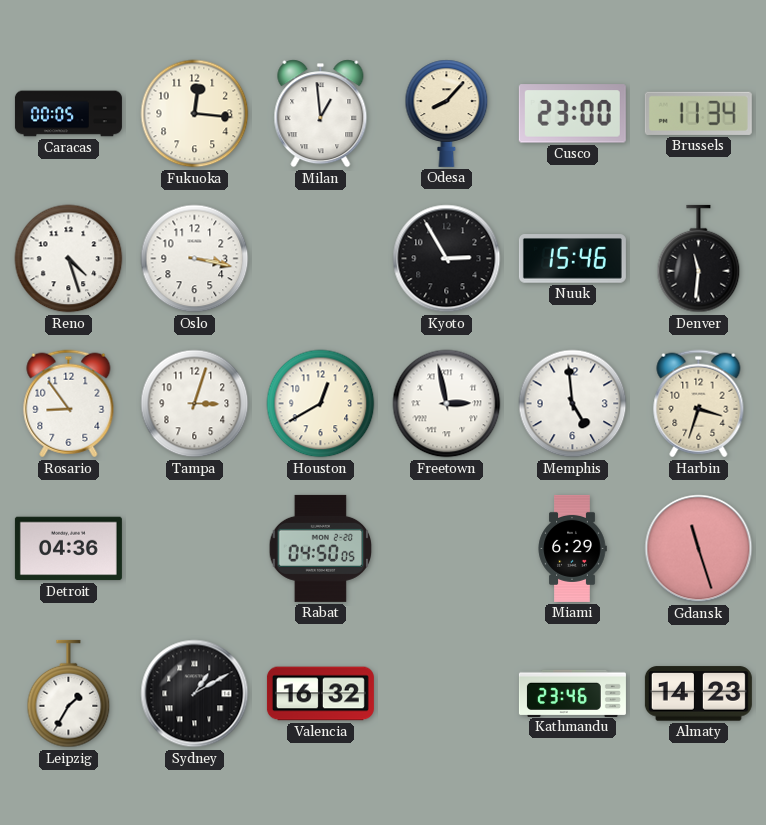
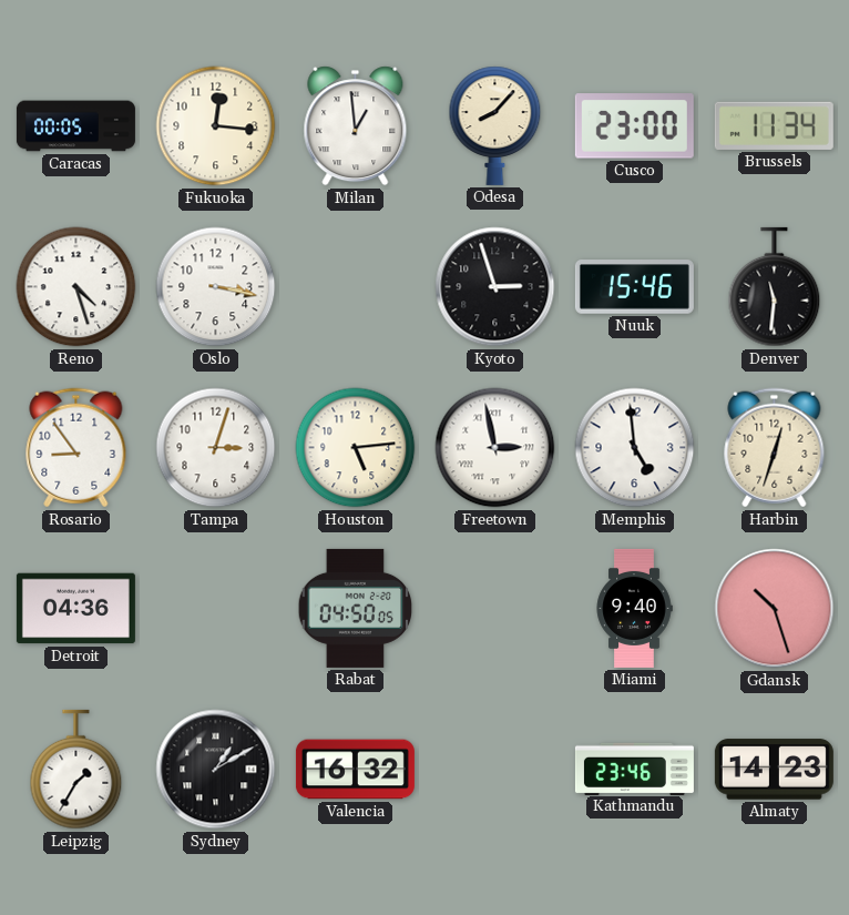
Kyoto: 2:55 -> 2:57
Houston: 12:40 -> 5:14
Harbin: 3:33 -> 12:33
Miami: 6:29 -> 9:40
Gdansk: 11:27 -> 10:27
